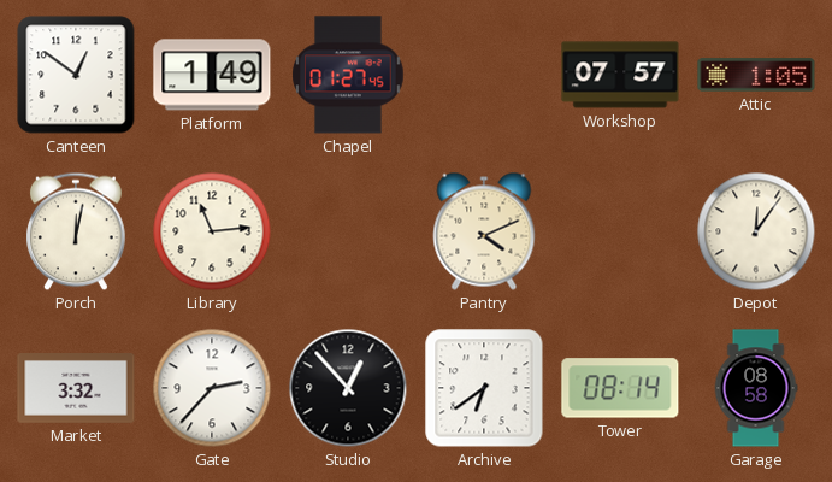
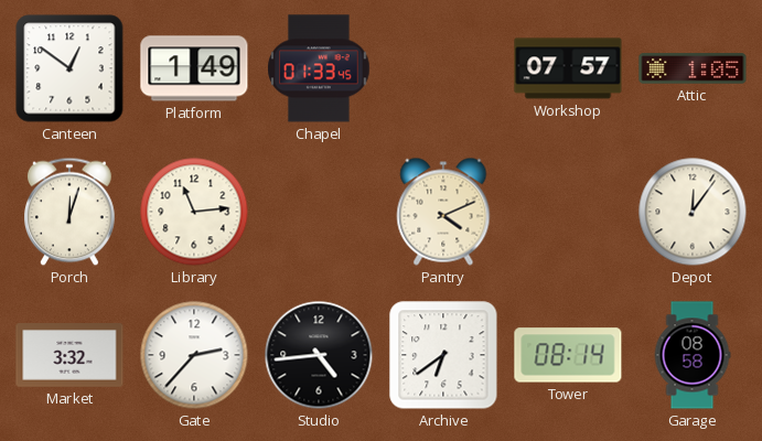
Chapel: 01:27 -> 01:33
Porch: 12:02 -> 12:03
Studio: 12:53 -> 4:44
